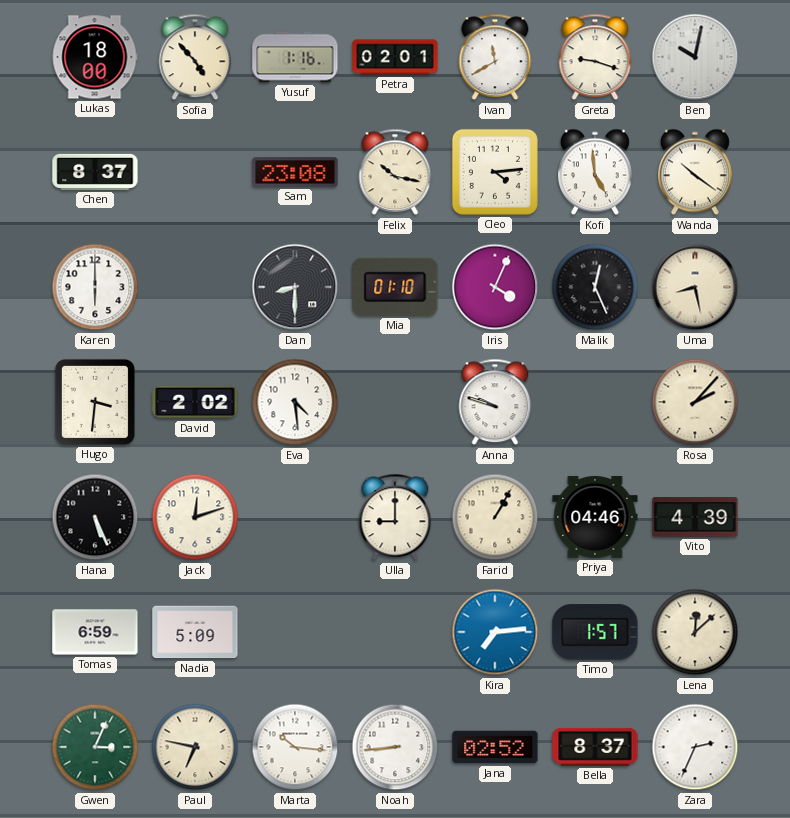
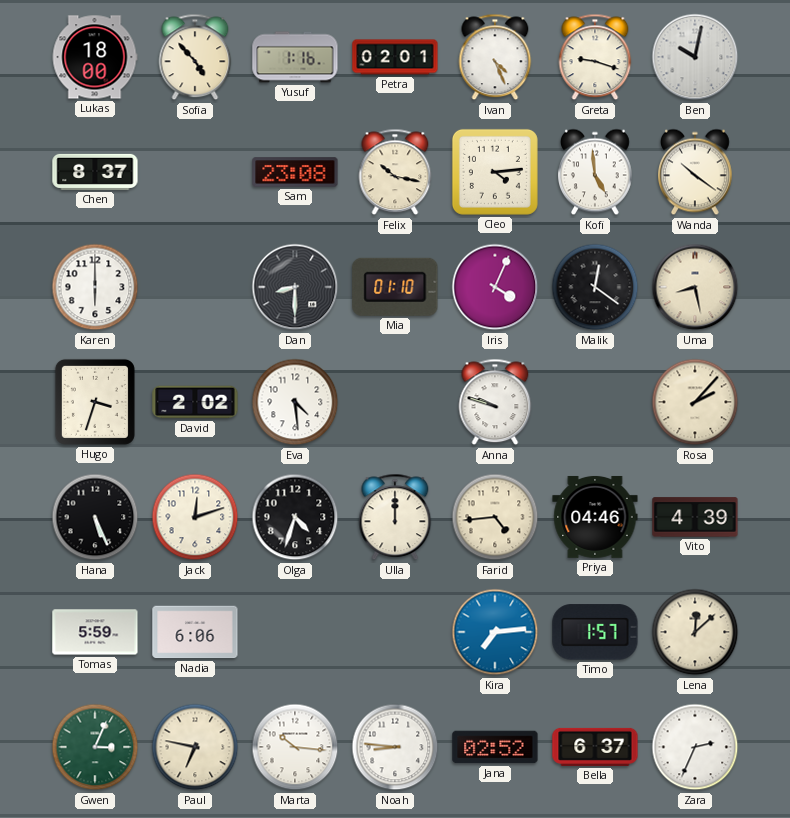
Ivan: 11:40 -> 4:26
Malik: 12:26 -> 12:21
Hugo: 3:31 -> 3:33
Olga: none -> 4:33
Ulla: 9:00 -> 12:00
Farid: 1:05 -> 4:44
Tomas: 6:59 -> 5:59
Nadia: 5:09 -> 6:06
Noah: 8:44 -> 8:46
Bella: 8:37 -> 6:37
